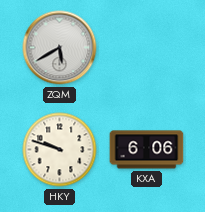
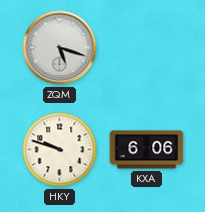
ZQM: 5:40 -> 5:18
